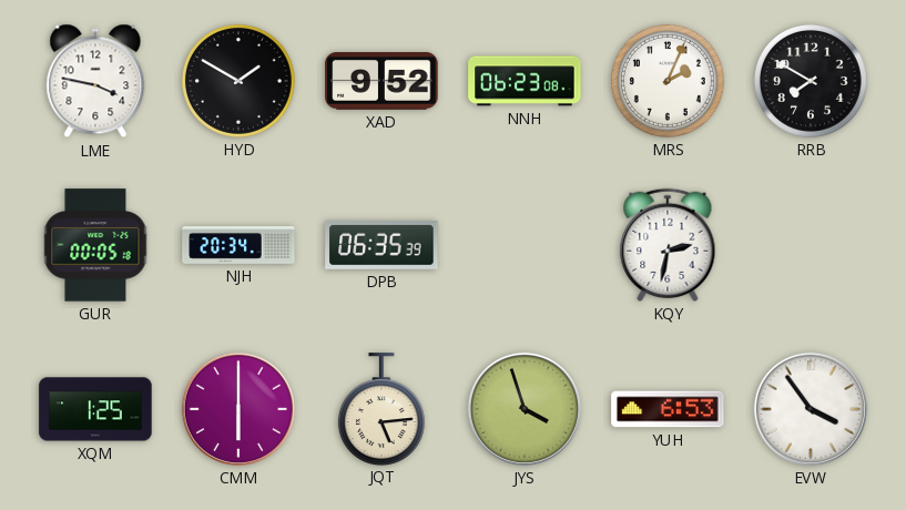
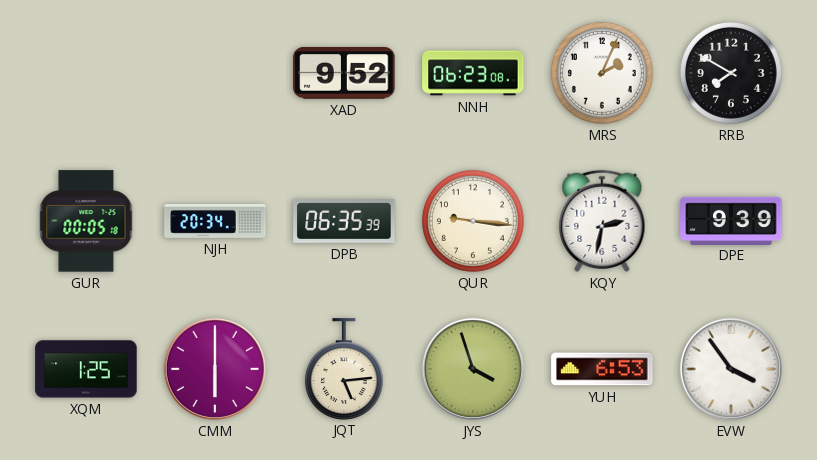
LME: 3:47 -> none
HYD: 1:50 -> none
QUR: none -> 9:16
DPE: none -> 9:39
